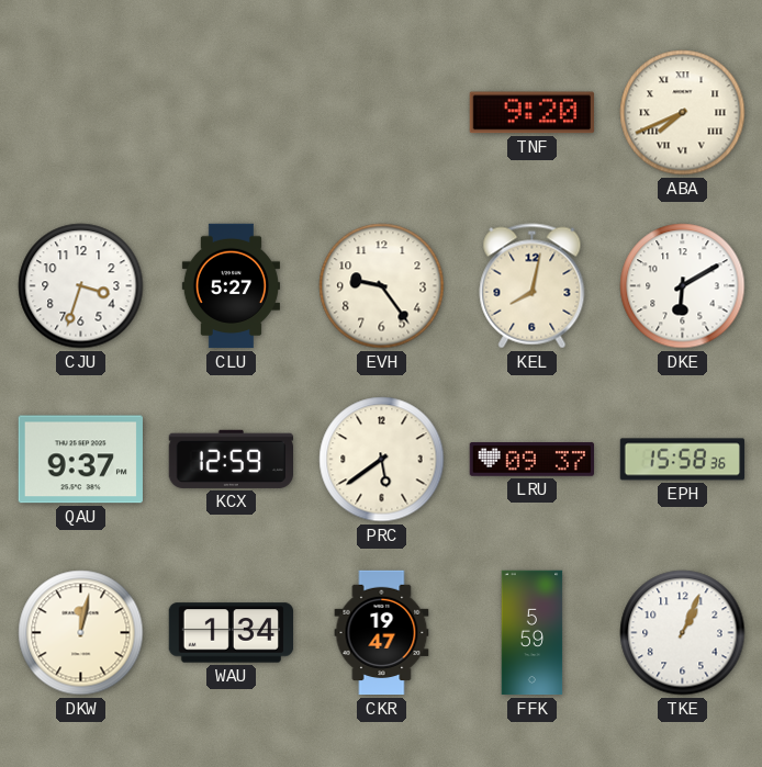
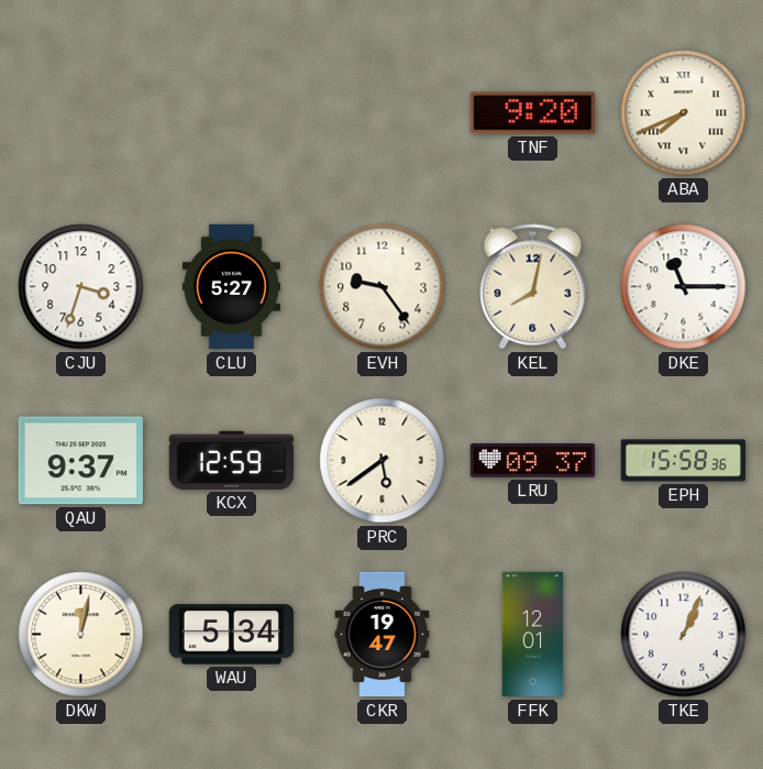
DKE: 6:10 -> 11:15
WAU: 1:34 -> 5:34
FFK: 5:59 -> 12:01
